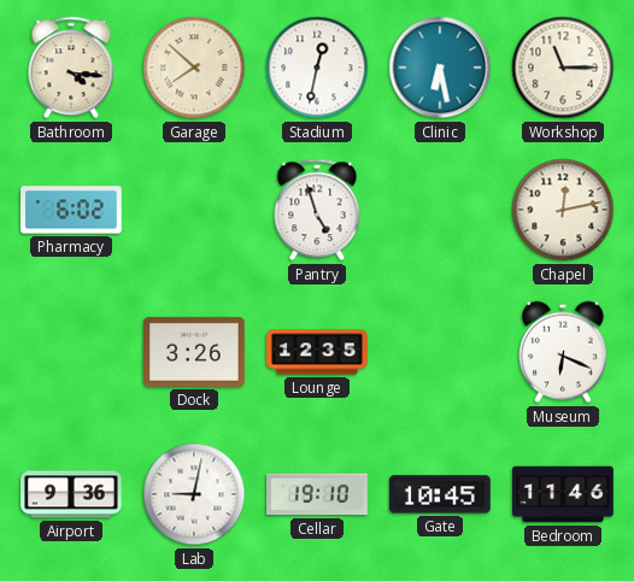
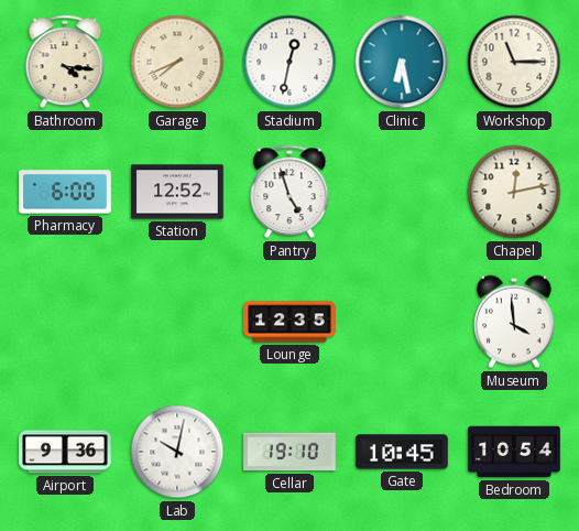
Garage: 7:52 -> 7:41
Pharmacy: 6:02 -> 6:00
Station: none -> 12:52
Dock: 3:26 -> none
Museum: 6:19 -> 3:59
Lab: 9:02 -> 10:02
Bedroom: 11:46 -> 10:54
